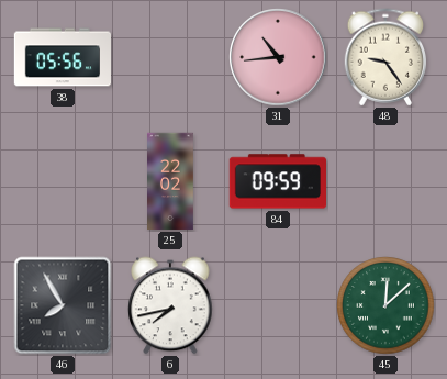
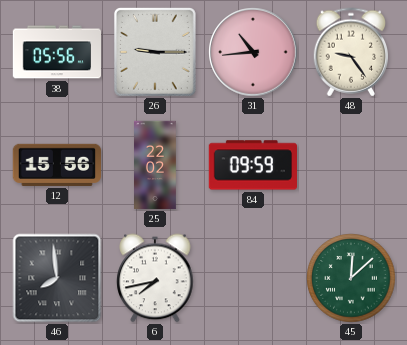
26: none -> 9:15
12: none -> 15:56
46: 7:55 -> 7:59
